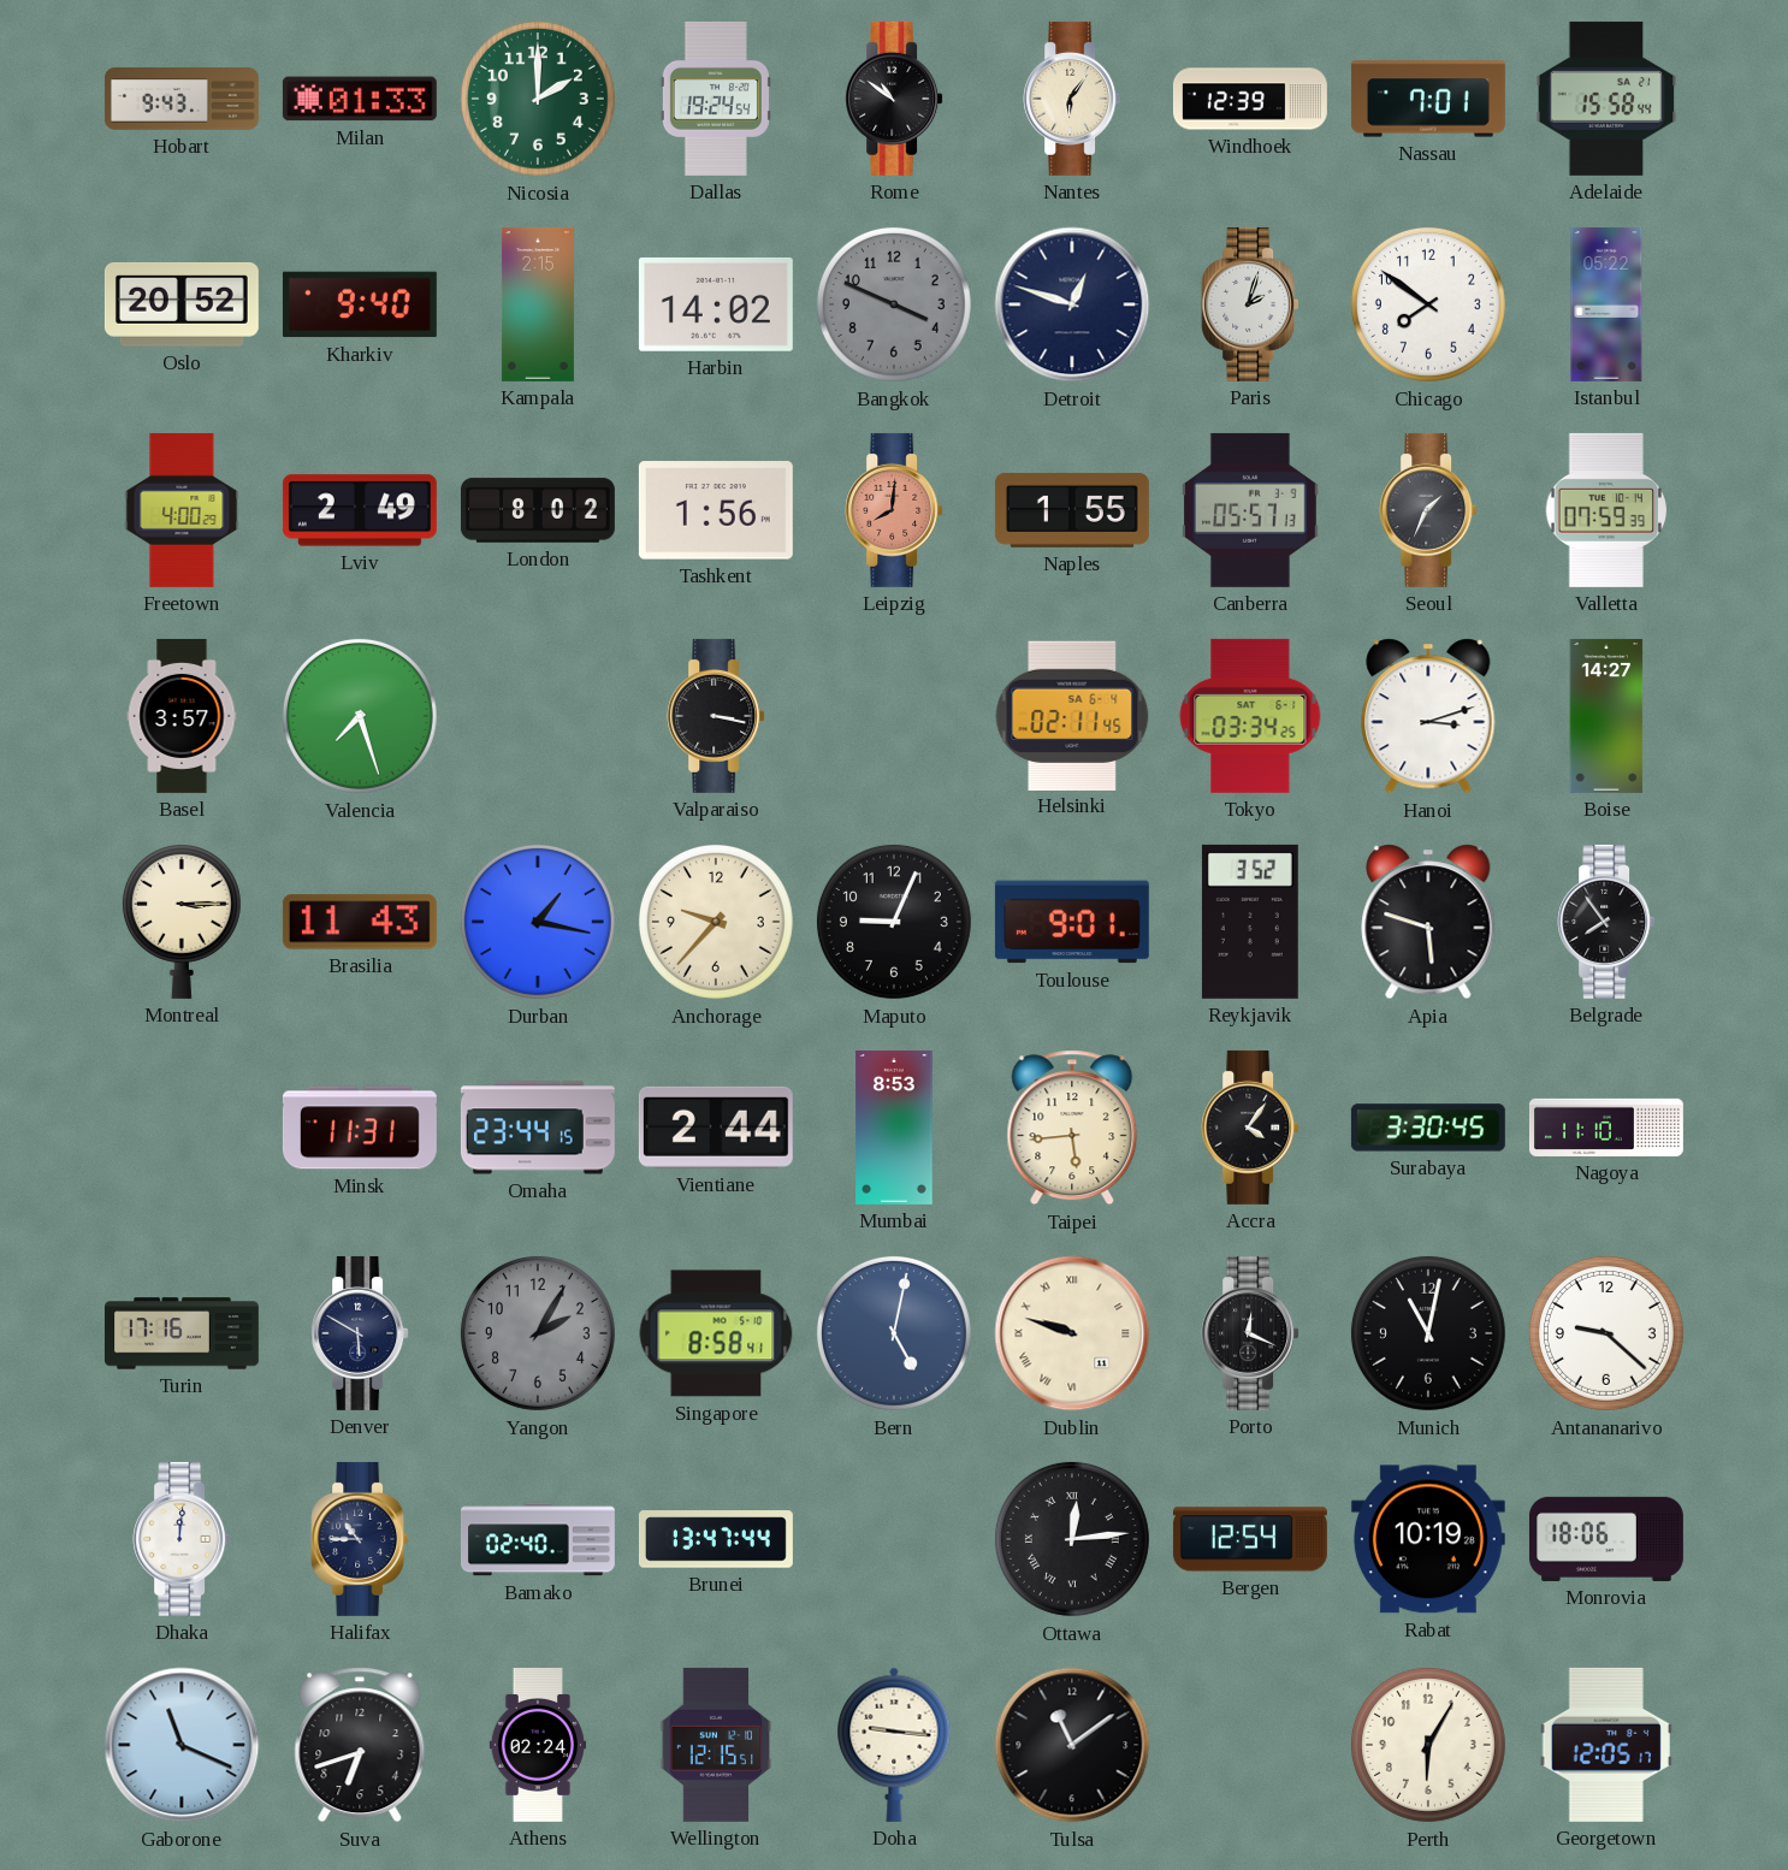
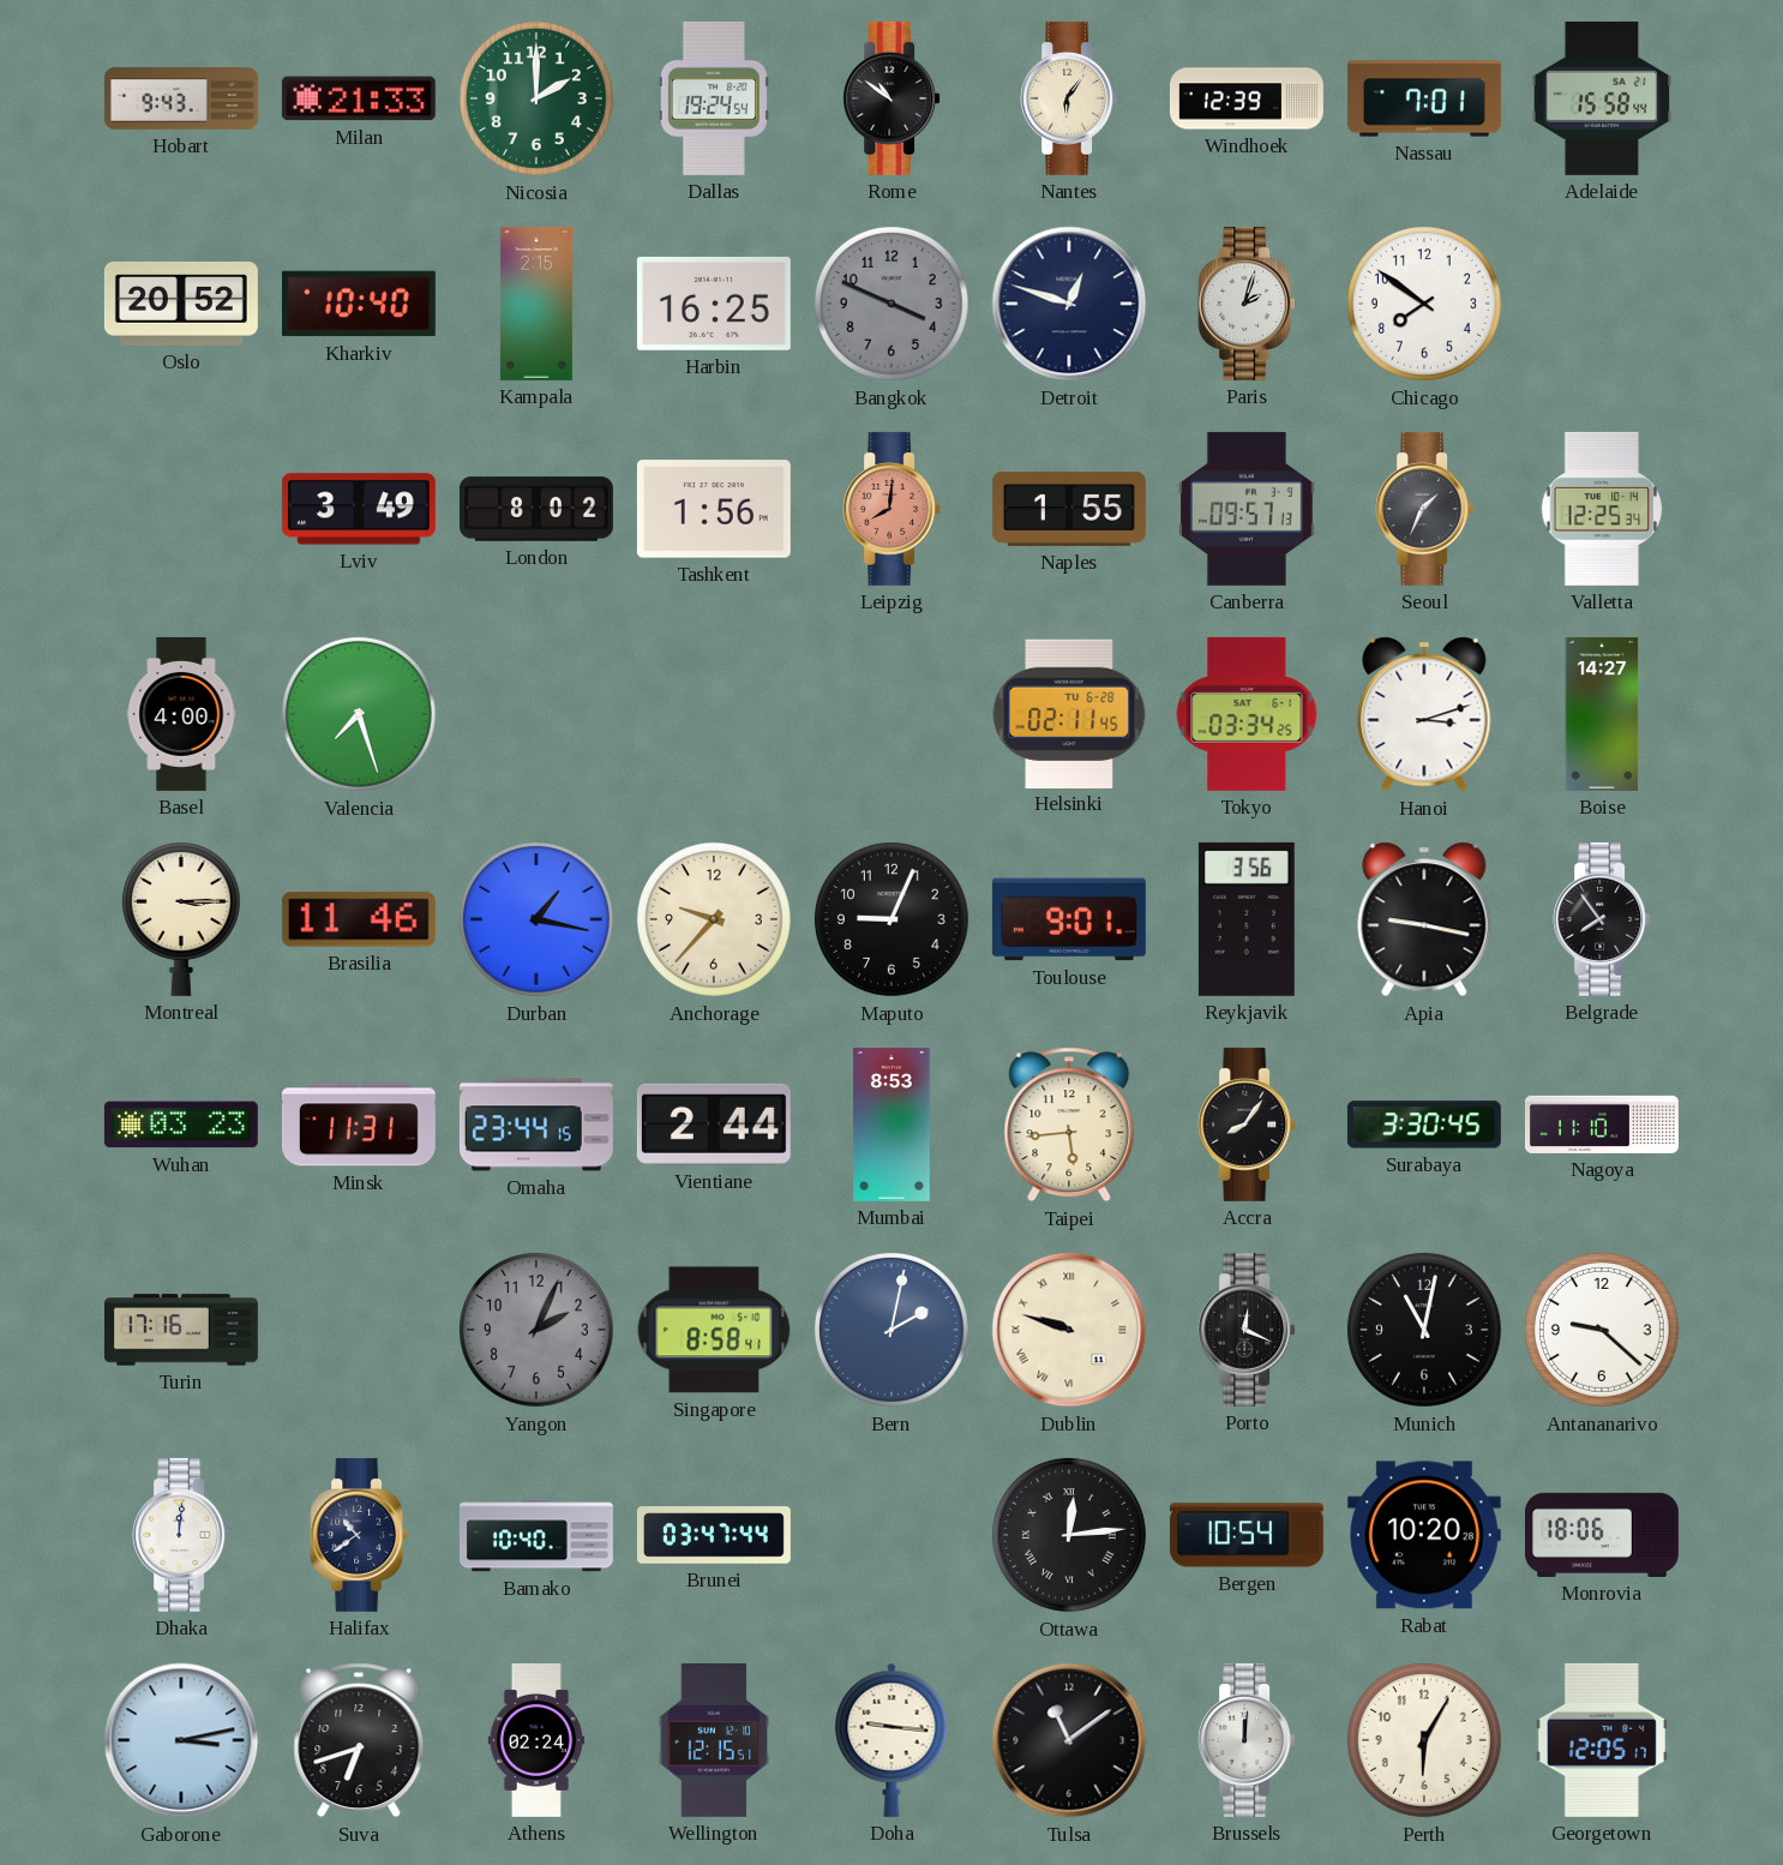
Milan: 01:33 -> 21:33
Kharkiv: 9:40 -> 10:40
Harbin: 14:02 -> 16:25
Istanbul: 05:22 -> none
Freetown: 4:00 -> none
Lviv: 2:49 -> 3:49
Canberra: 05:57 -> 09:57
Valletta: 07:59 -> 12:25
Basel: 3:57 -> 4:00
Valparaiso: 3:17 -> none
Helsinki date: SA 6-4 -> TU 6-28
Brasilia: 11:43 -> 11:46
Reykjavik: 3:52 -> 3:56
Apia: 5:48 -> 9:17
Wuhan: none -> 03:23
Accra: 4:06 -> 8:06
Denver: 5:50 -> none
Yangon: 2:05 -> 2:04
Bern: 5:02 -> 2:02
Halifax: 10:45 -> 10:39
Bamako: 02:40 -> 10:40
Brunei: 13:47 -> 03:47
Bergen: 12:54 -> 10:54
Rabat: 10:19 -> 10:20
Gaborone: 11:19 -> 3:13
Brussels: none -> 12:01
